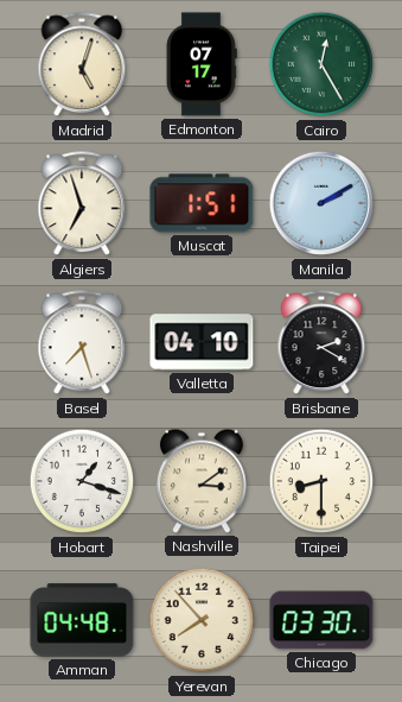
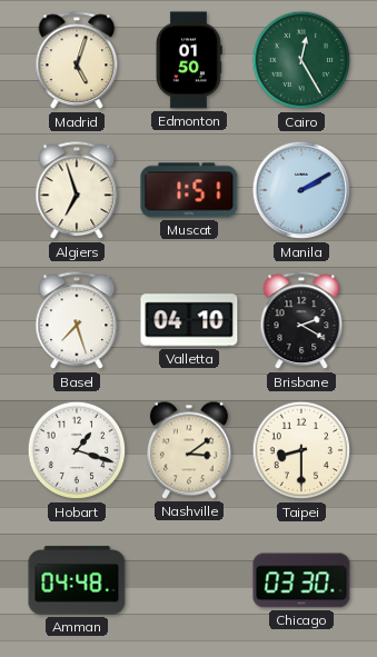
Edmonton: 07:17 -> 01:50
Yerevan: 7:53 -> none
